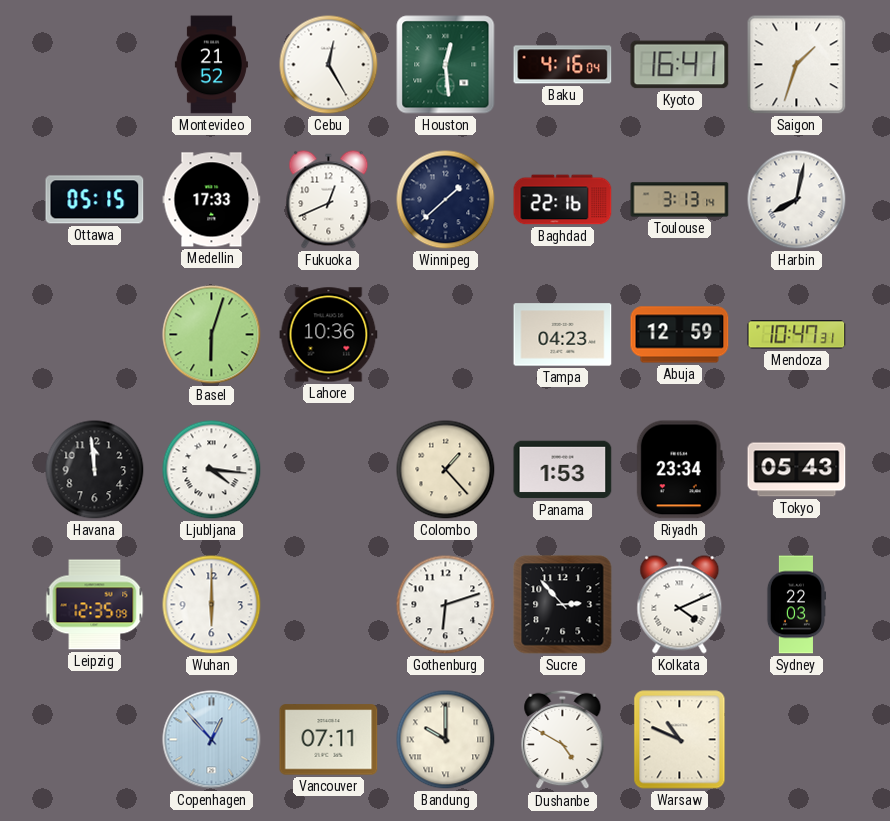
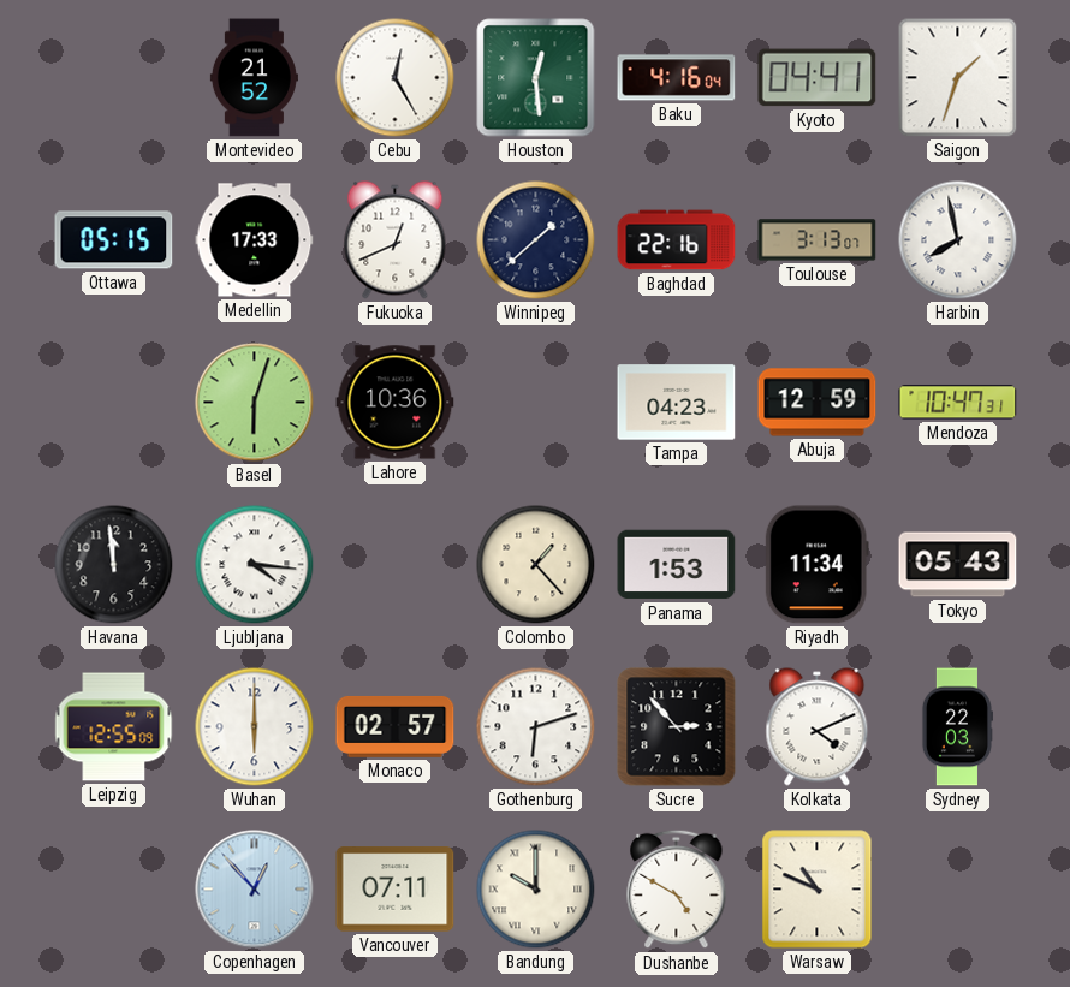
Kyoto: 16:41 -> 04:41
Toulouse: 3:13:14 -> 3:13:07
Harbin: 8:02 -> 7:58
Riyadh: 23:34 -> 11:34
Leipzig: 12:35 -> 12:55
Monaco: none -> 02:57
